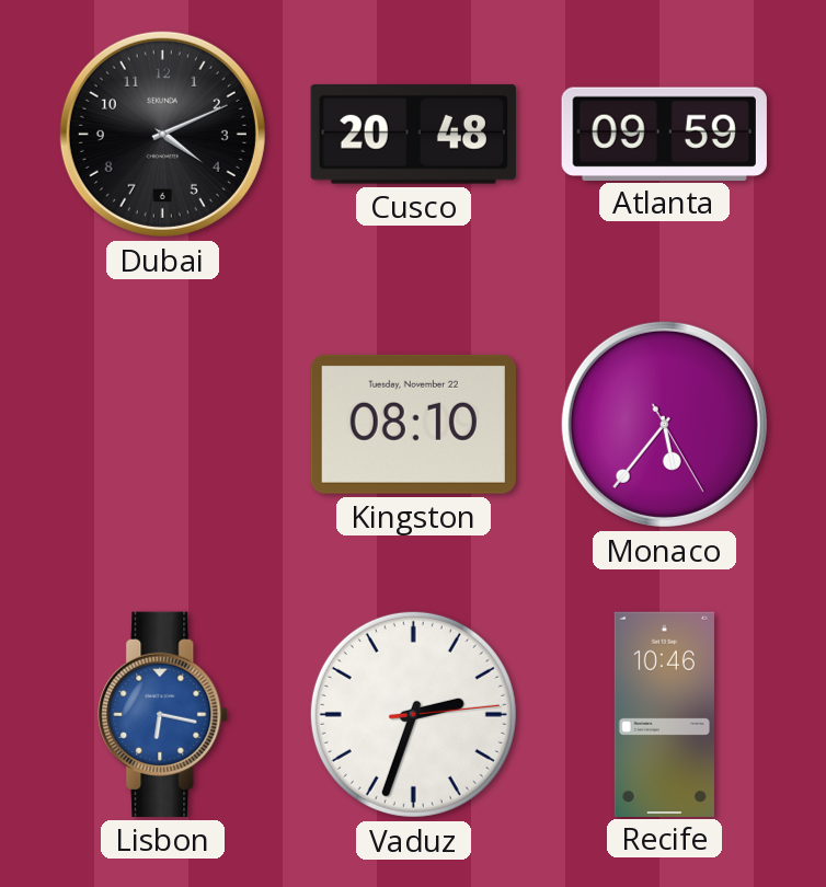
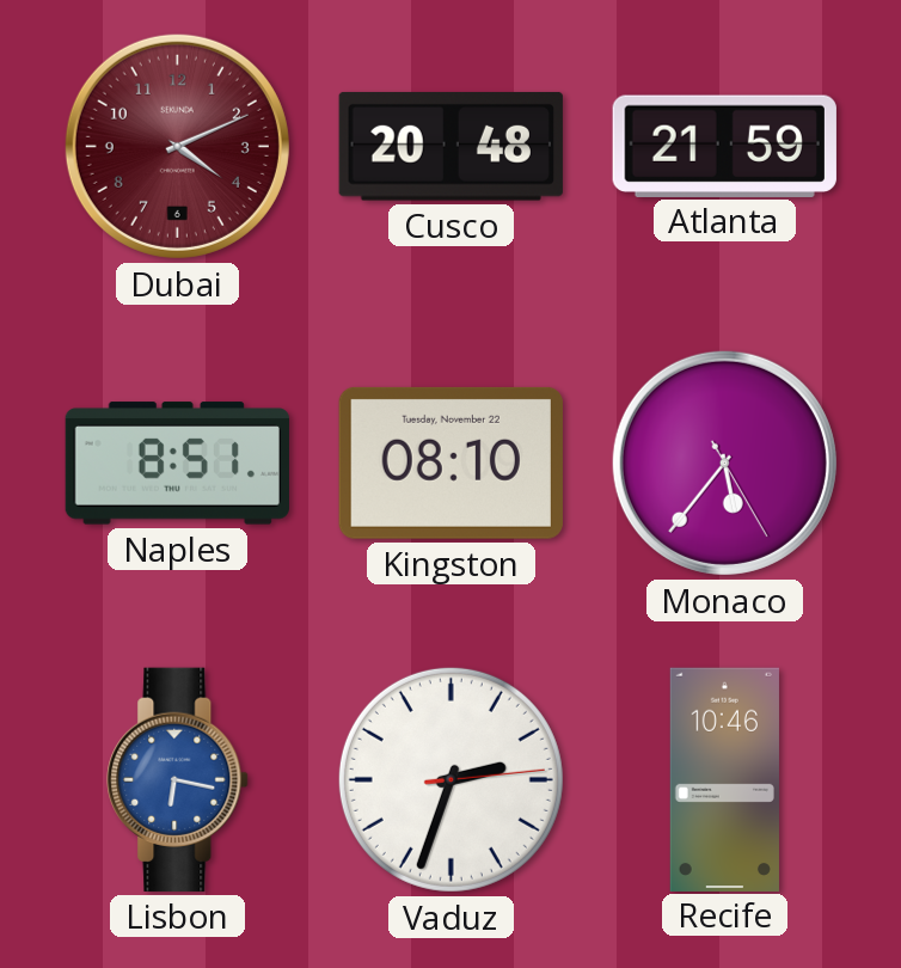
Dubai dial: black -> burgundy
Atlanta: 09:59 -> 21:59
Naples: none -> 8:51
